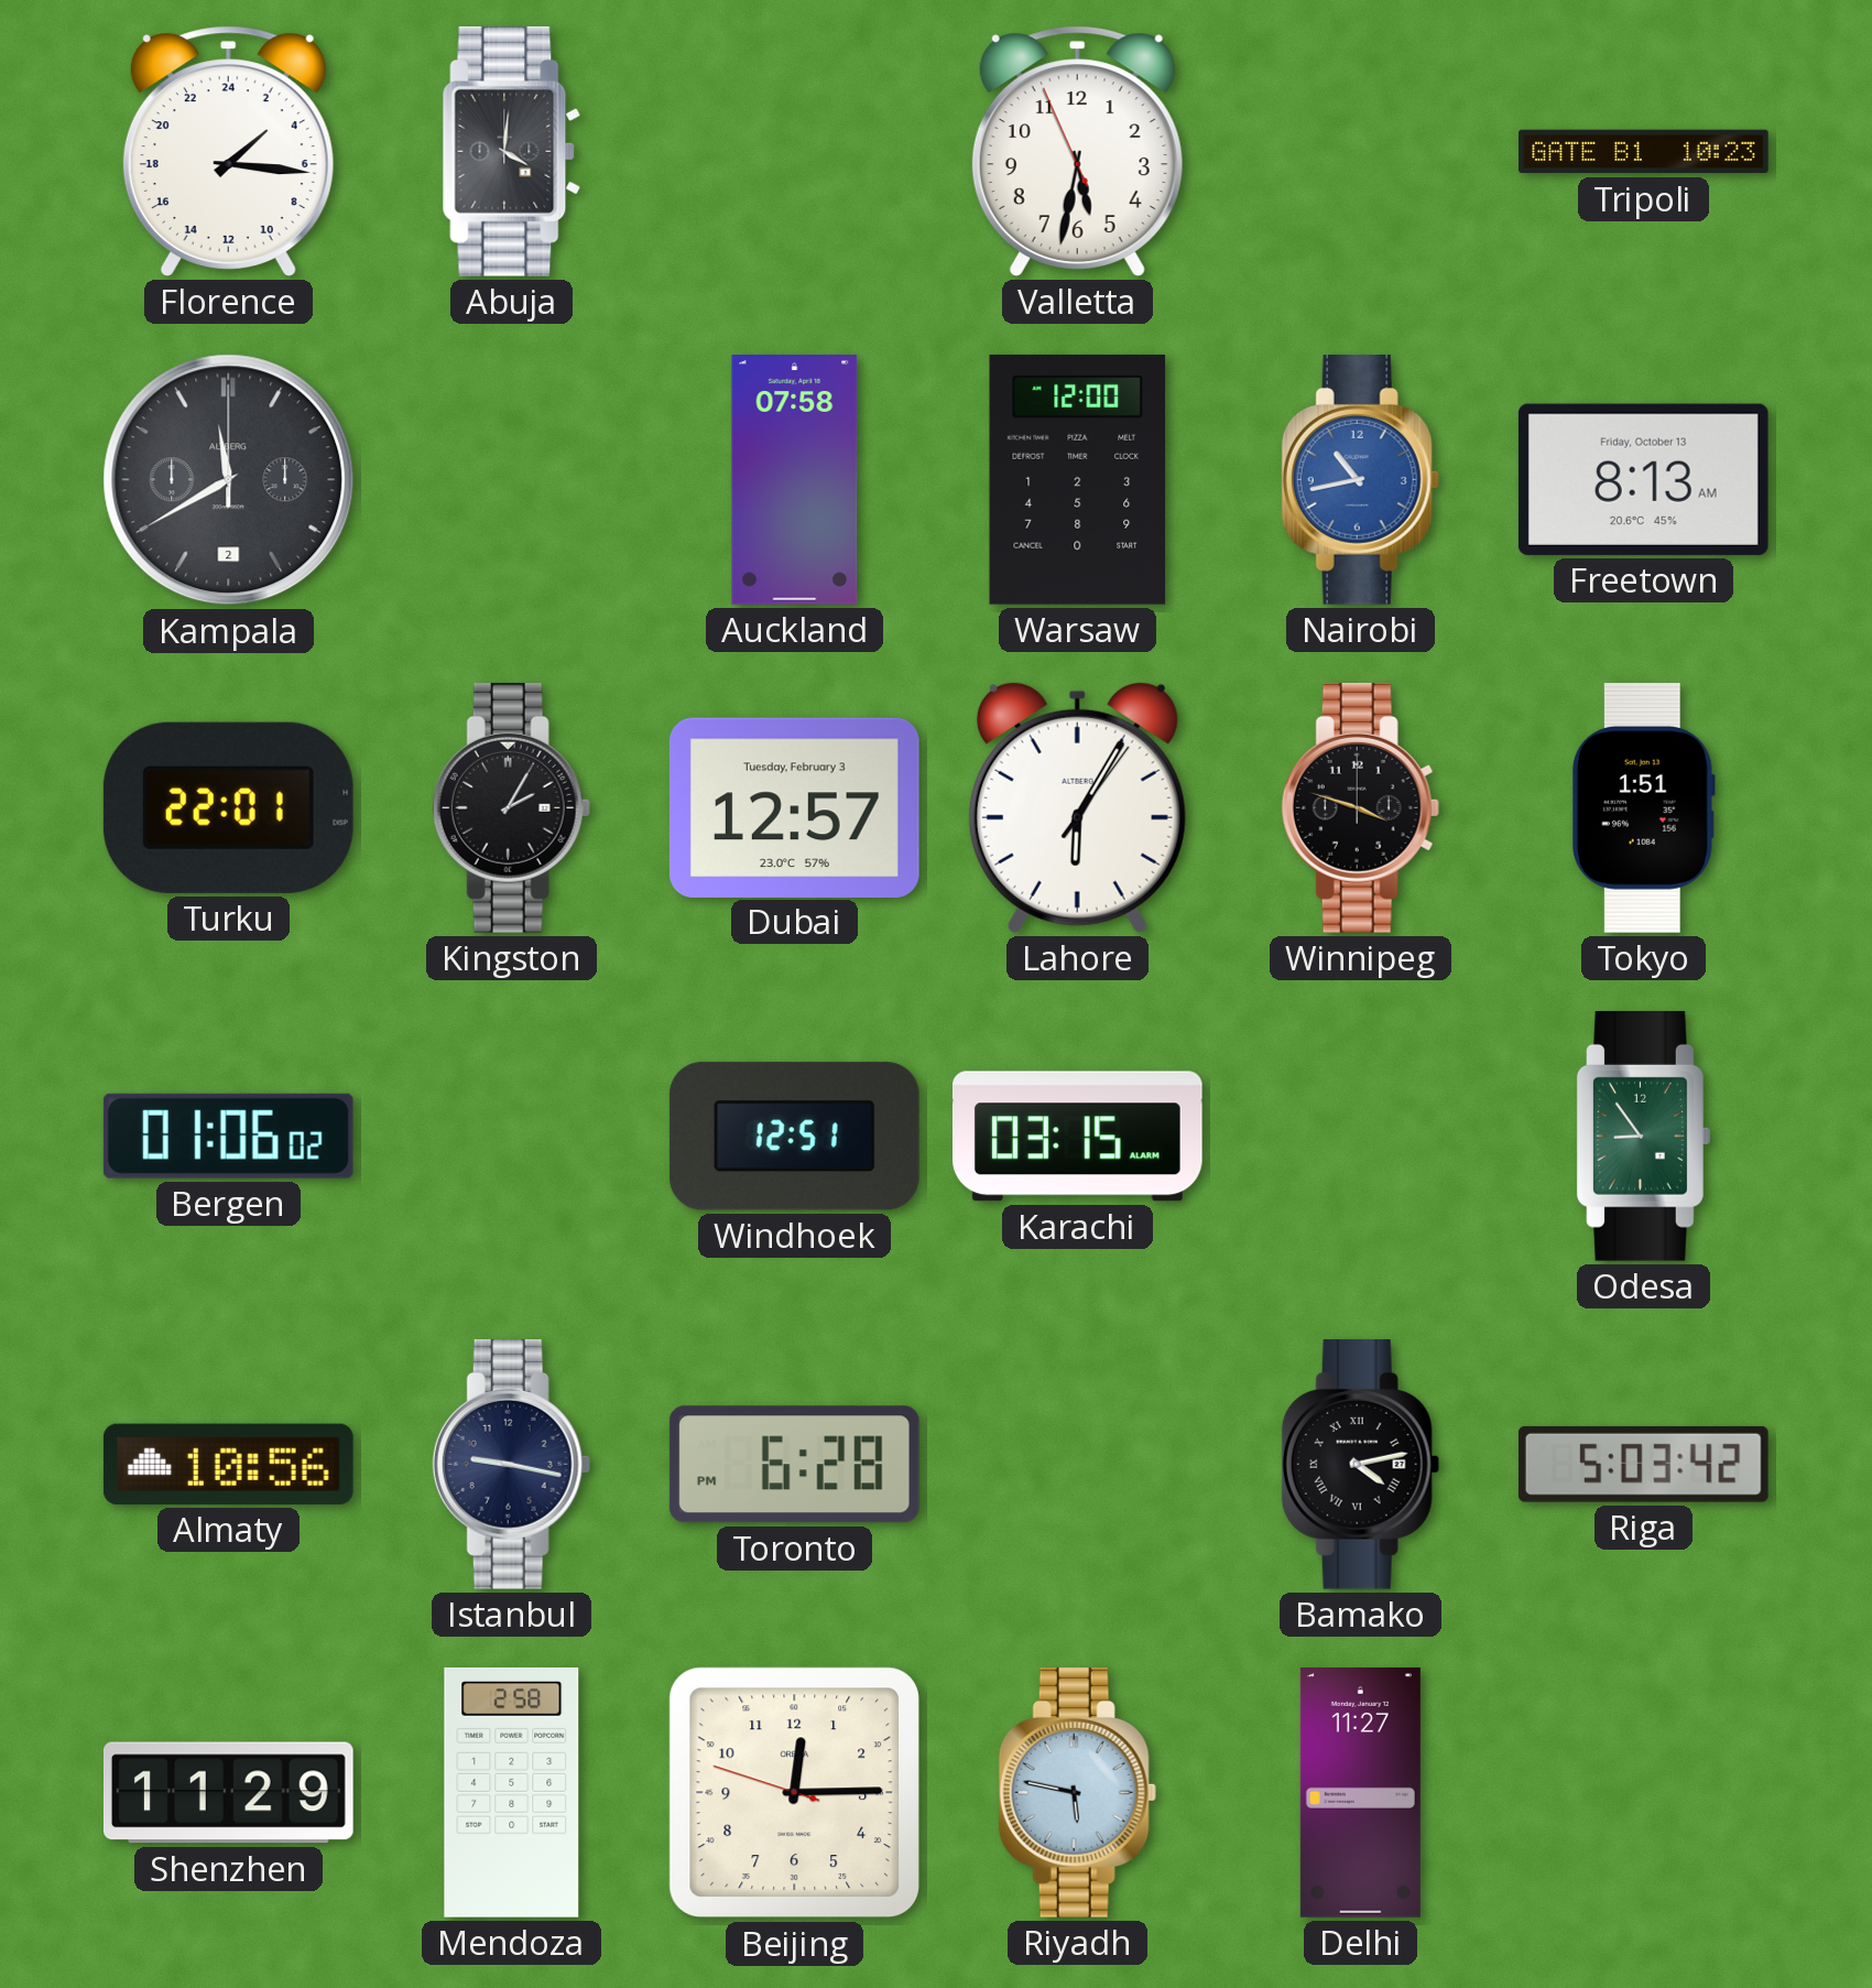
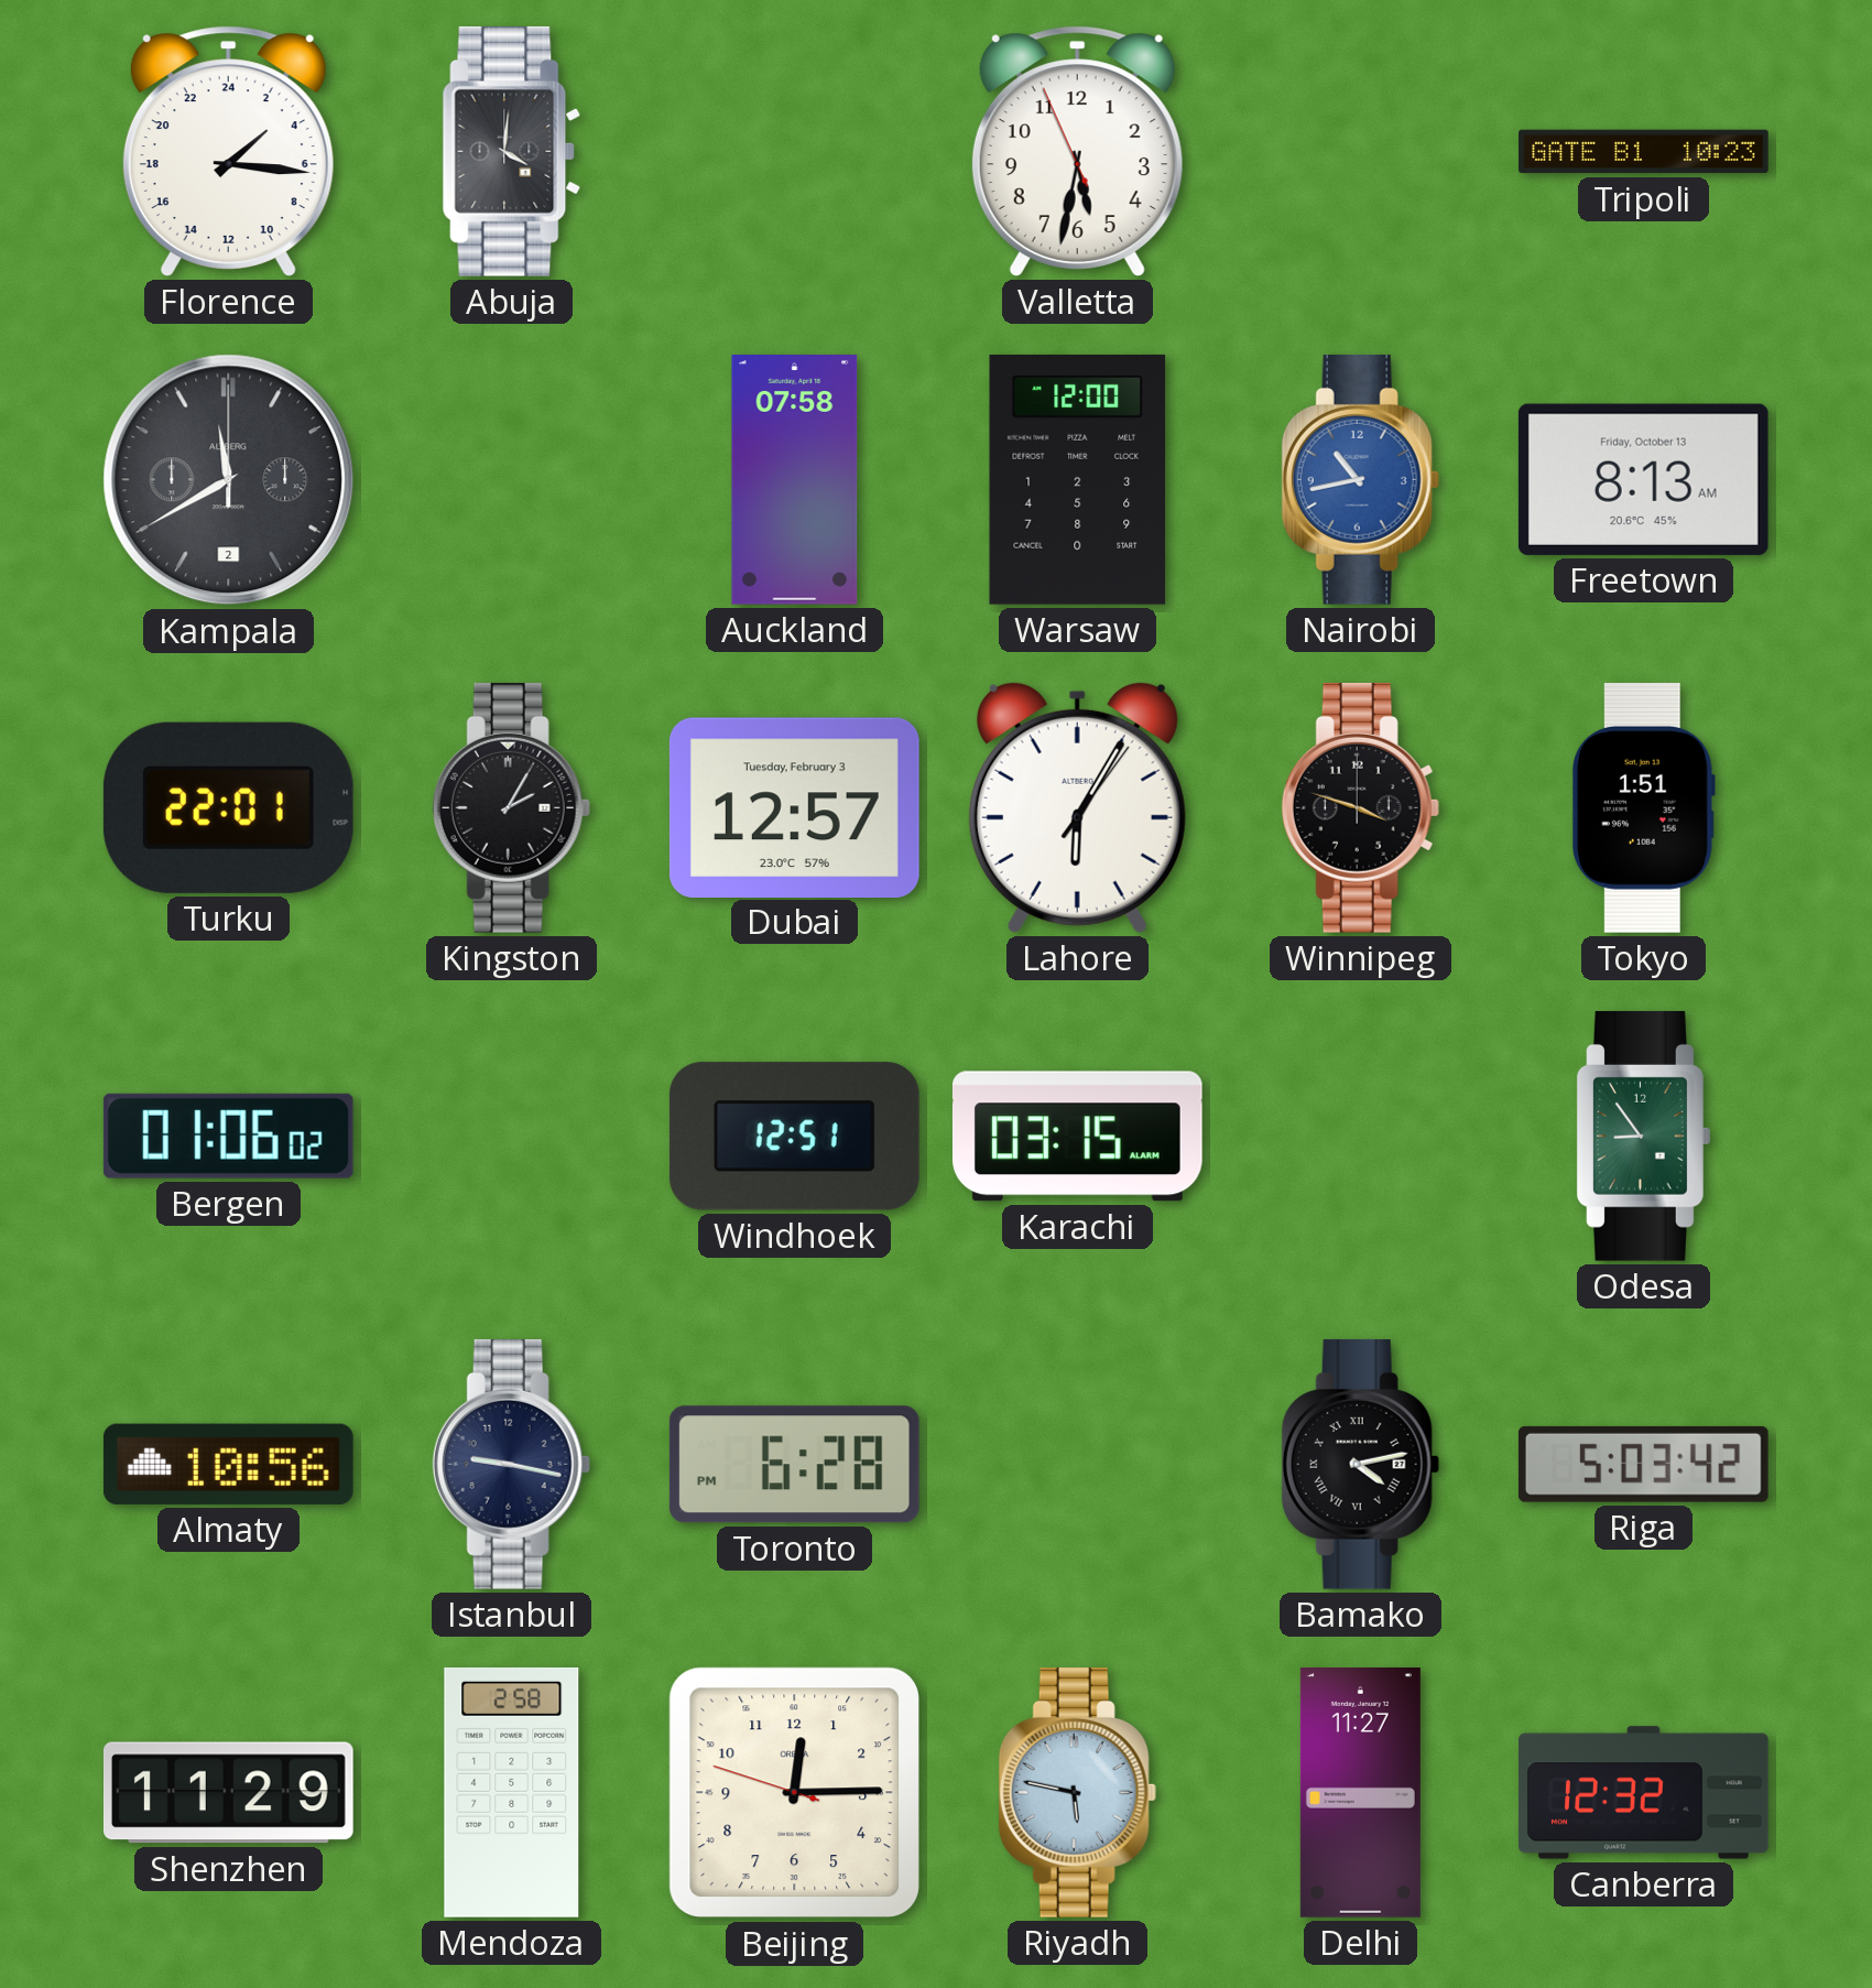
Canberra: none -> 12:32
